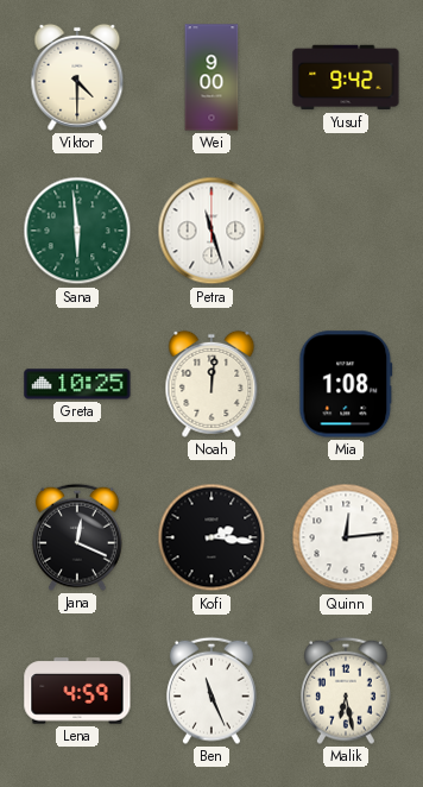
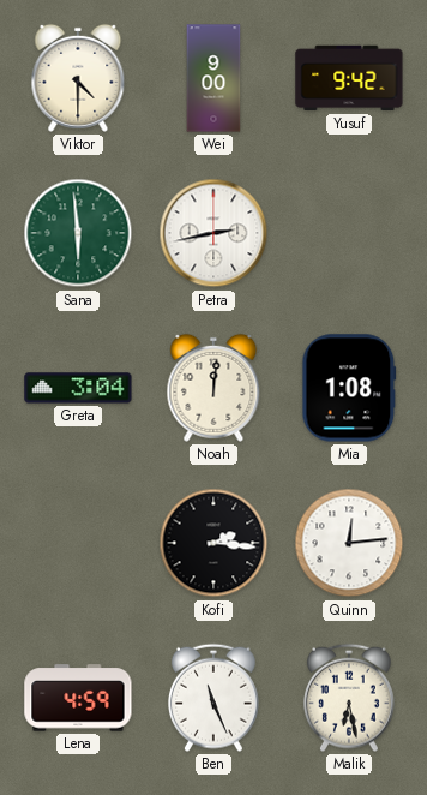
Petra: 11:27 -> 2:43
Greta: 10:25 -> 3:04
Jana: 12:19 -> none
